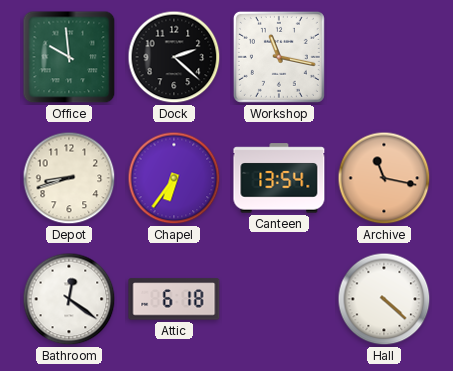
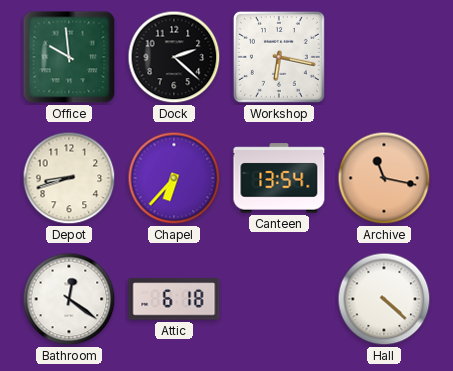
Workshop: 11:17 -> 6:17
Chapel: 6:36 -> 6:37
